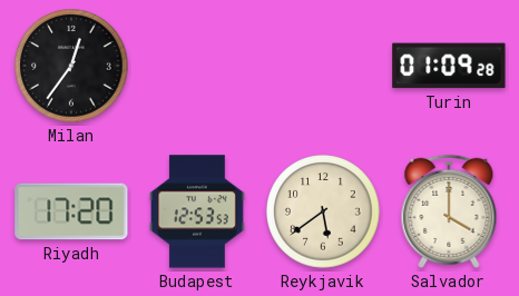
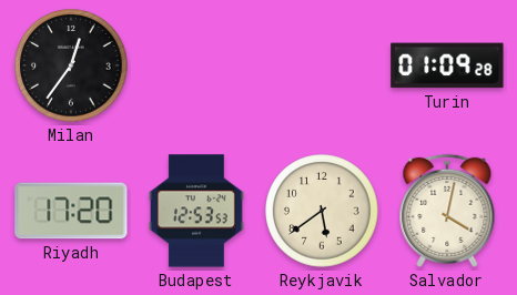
Salvador: 4:00 -> 4:02
